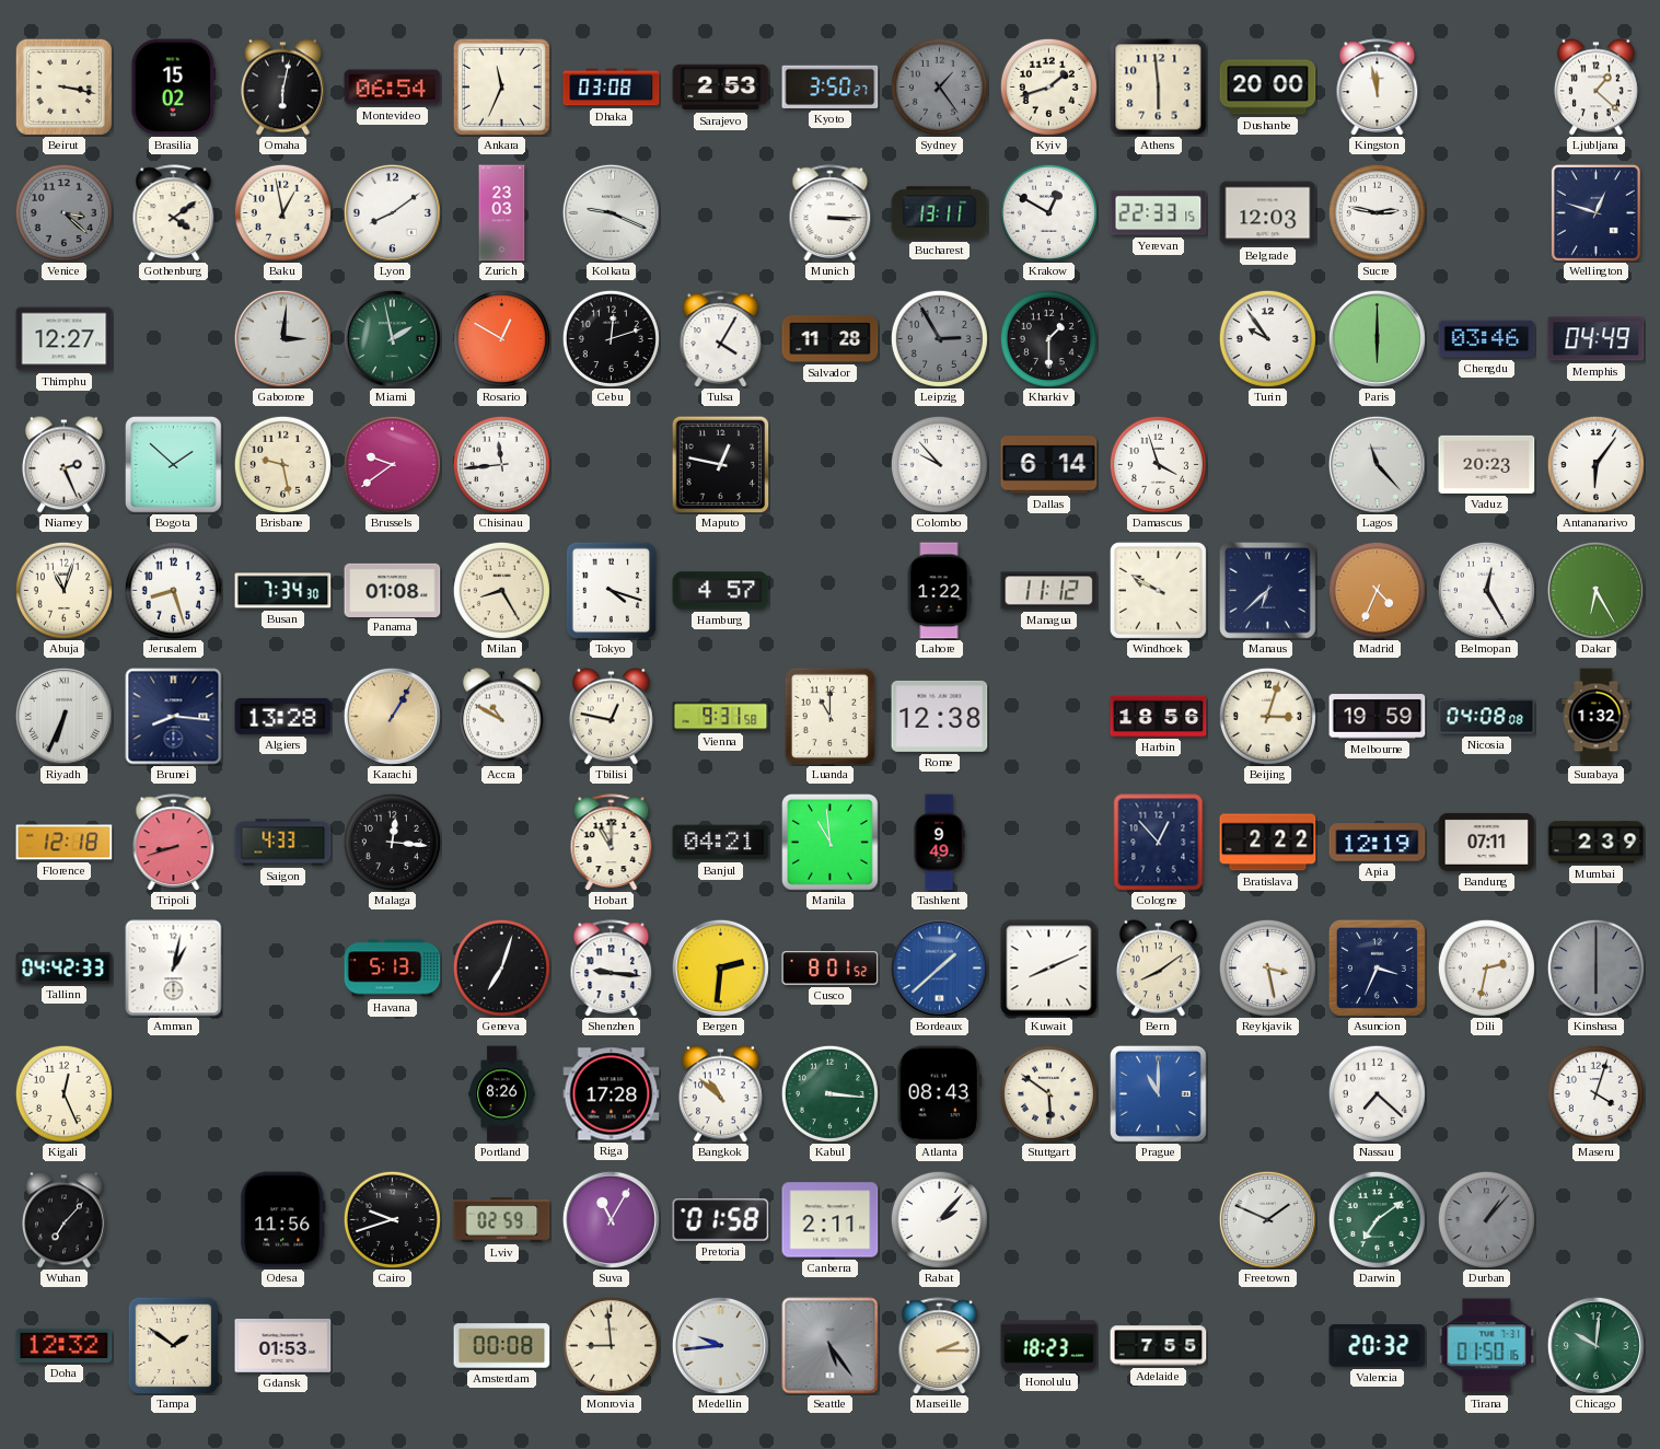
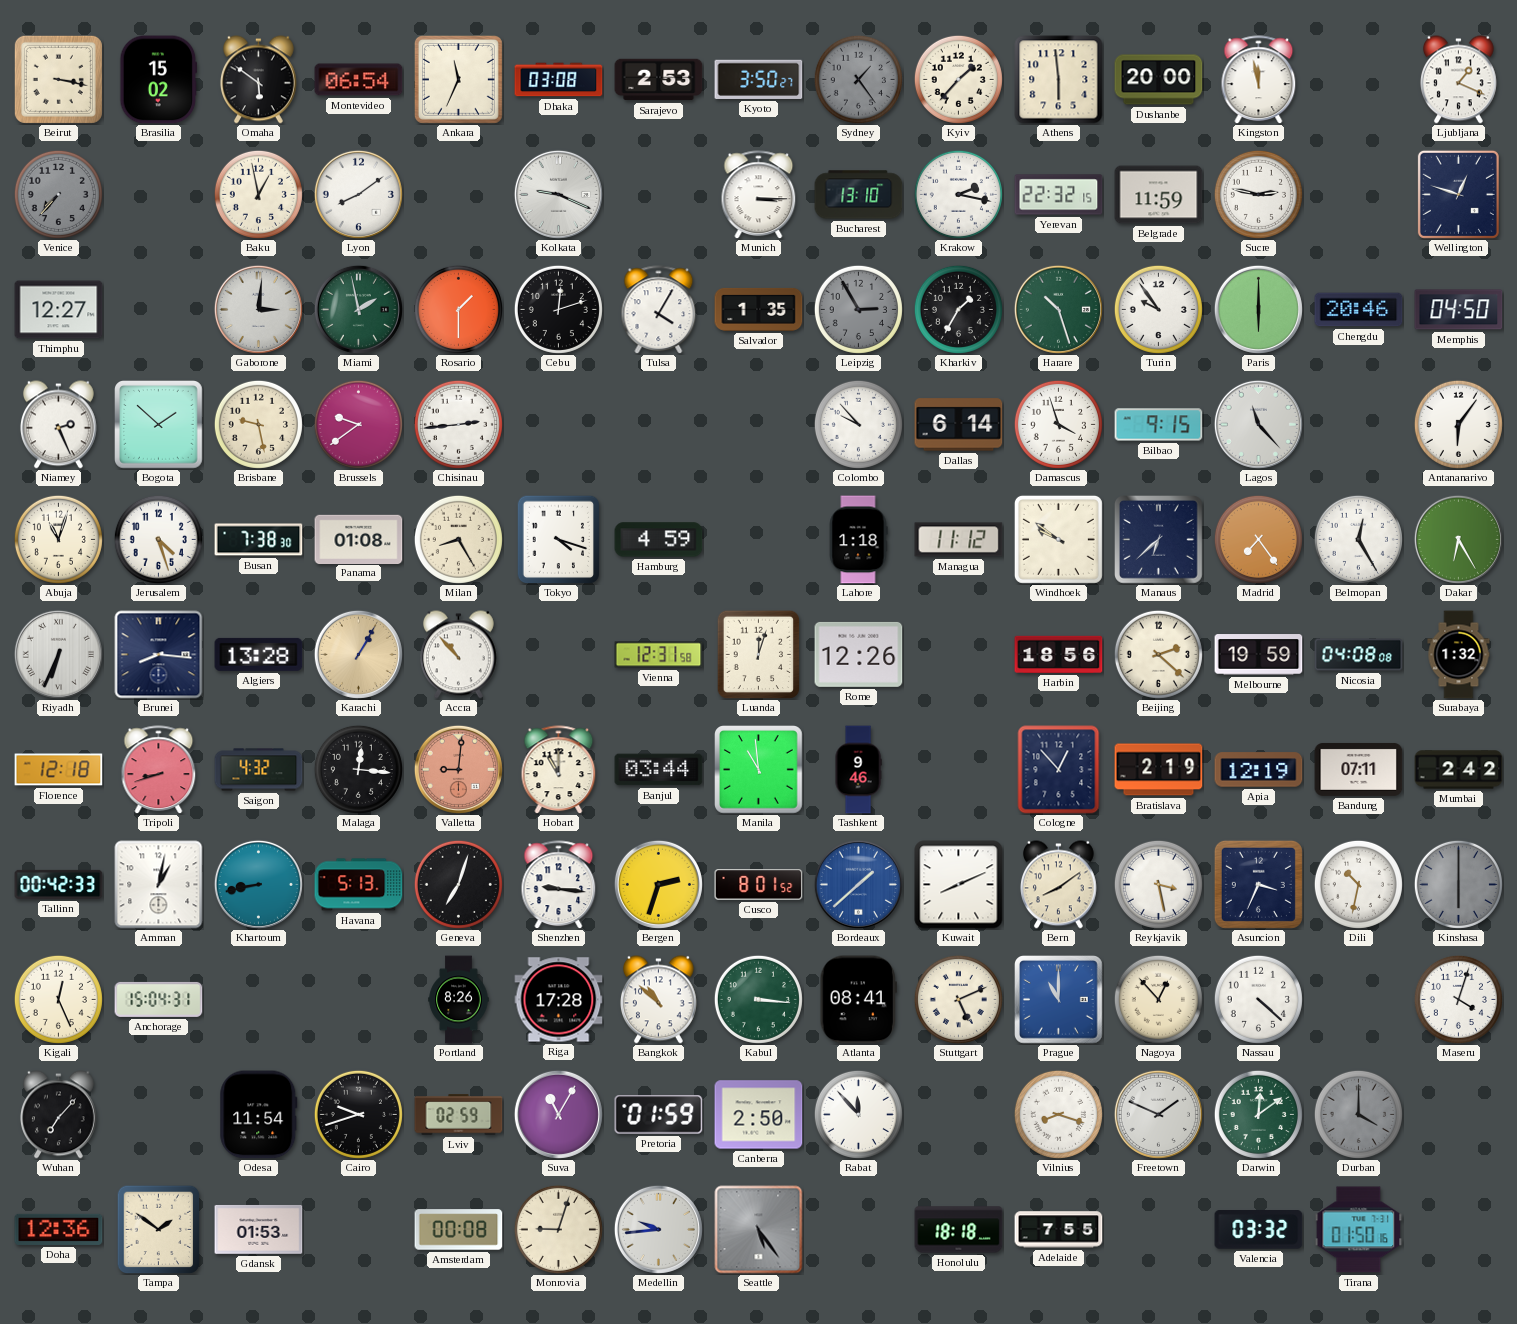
Omaha: 6:02 -> 5:51
Kyiv: 1:42 -> 1:37
Ljubljana: 1:22 -> 1:19
Venice: 3:22 -> 7:37
Gothenburg: 4:09 -> none
Zurich: 23:03 -> none
Bucharest: 13:11 -> 13:10
Krakow: 12:50 -> 2:17
Yerevan: 22:33 -> 22:32
Belgrade: 12:03 -> 11:59
Rosario: 12:50 -> 1:30
Salvador: 11:28 -> 1:35
Kharkiv: 1:30 -> 1:35
Harare: none -> 10:27
Chengdu: 03:46 -> 20:46
Memphis: 04:49 -> 04:50
Chisinau: 11:44 -> 2:44
Maputo: 12:47 -> none
Bilbao: none -> 9:15
Vaduz: 20:23 -> none
Jerusalem: 8:27 -> 4:27
Busan: 7:34 -> 7:38
Hamburg: 4:57 -> 4:59
Lahore: 1:22 -> 1:18
Windhoek: 9:50 -> 9:51
Madrid: 4:34 -> 7:24
Accra: 10:50 -> 10:53
Tbilisi: 12:47 -> none
Vienna: 9:31 -> 12:31
Luanda: 11:00 -> 12:03
Rome: 12:38 -> 12:26
Beijing: 3:03 -> 2:22
Saigon: 4:33 -> 4:32
Valletta: none -> 9:01
Banjul: 04:21 -> 03:44
Tashkent: 9:49 -> 9:46
Bratislava: 2:22 -> 2:19
Mumbai: 2:39 -> 2:42
Tallinn: 04:42 -> 00:42
Khartoum: none -> 8:43
Bergen: 2:31 -> 2:33
Dili: 2:32 -> 10:32
Anchorage: none -> 15:04
Atlanta: 08:43 -> 08:41
Stuttgart: 5:51 -> 5:11
Nagoya: none -> 12:53
Nassau: 7:22 -> 4:22
Odesa: 11:56 -> 11:54
Pretoria: 01:58 -> 01:59
Canberra: 2:11 -> 2:50
Rabat: 2:07 -> 11:53
Vilnius: none -> 8:18
Darwin: 7:09 -> 12:09
Durban: 1:07 -> 4:00
Doha: 12:32 -> 12:36
Monrovia: 8:59 -> 9:03
Marseille: 2:15 -> none
Honolulu: 18:23 -> 18:18
Valencia: 20:32 -> 03:32
Chicago: 10:01 -> none
